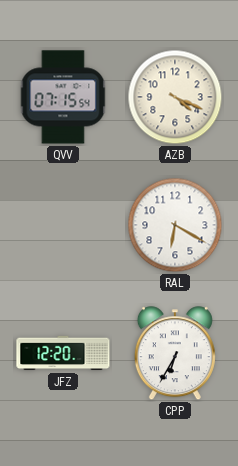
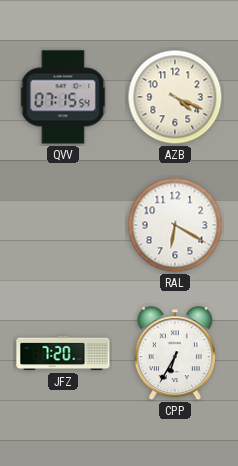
JFZ: 12:20 -> 7:20
